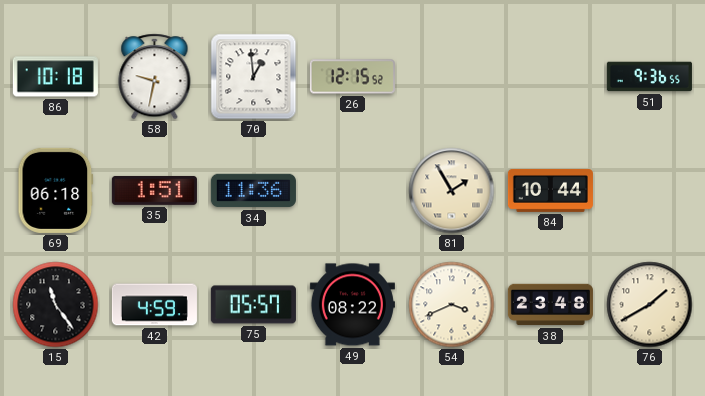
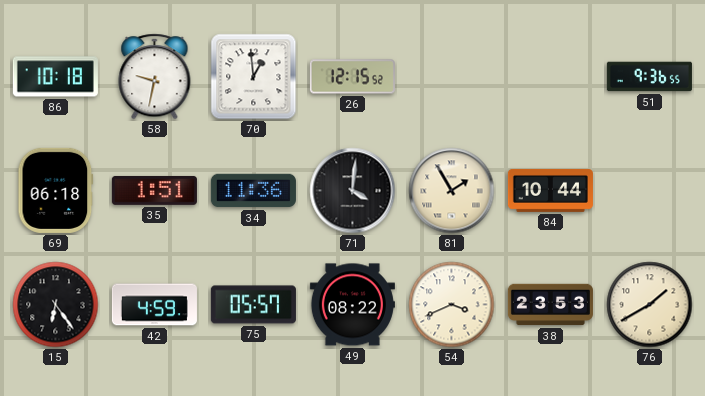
71: none -> 4:01
15: 11:24 -> 6:24
38: 23:48 -> 23:53
